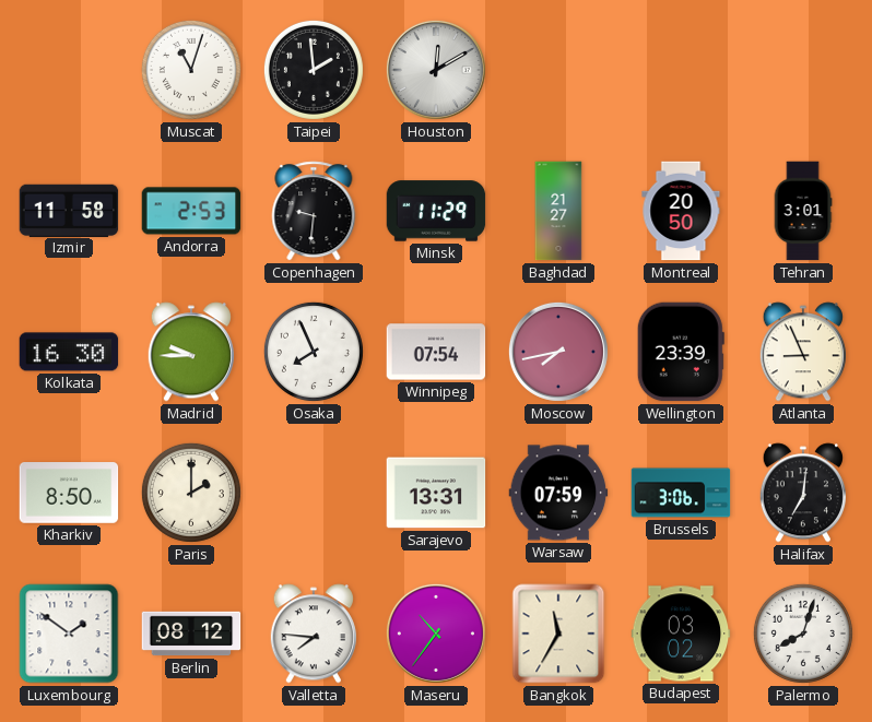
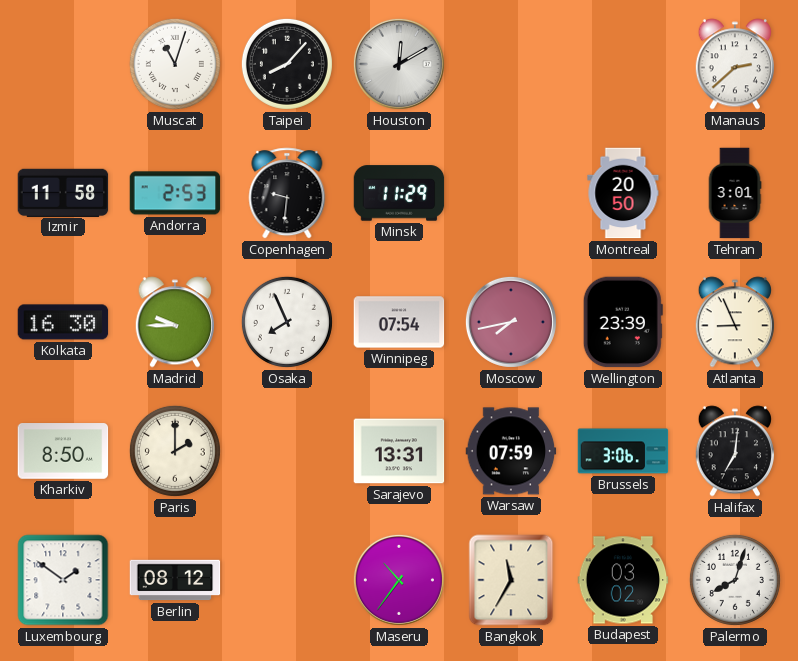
Taipei: 1:59 -> 8:07
Manaus: none -> 2:38
Baghdad: 21:27 -> none
Valletta: 7:46 -> none
